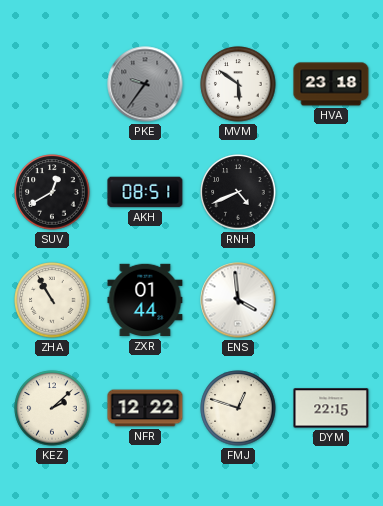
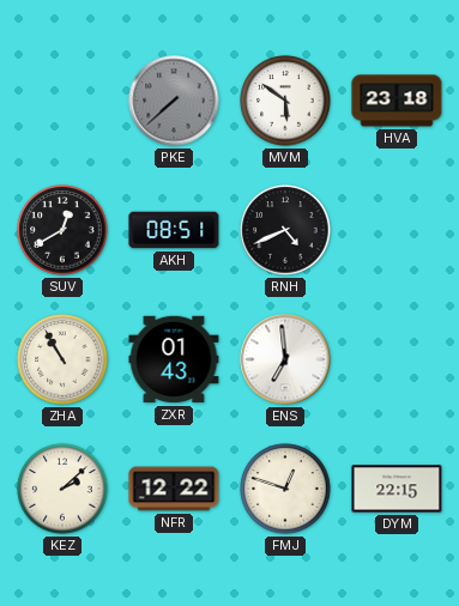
PKE: 9:36 -> 7:38
ZXR: 01:44 -> 01:43
ENS: 3:59 -> 6:59
